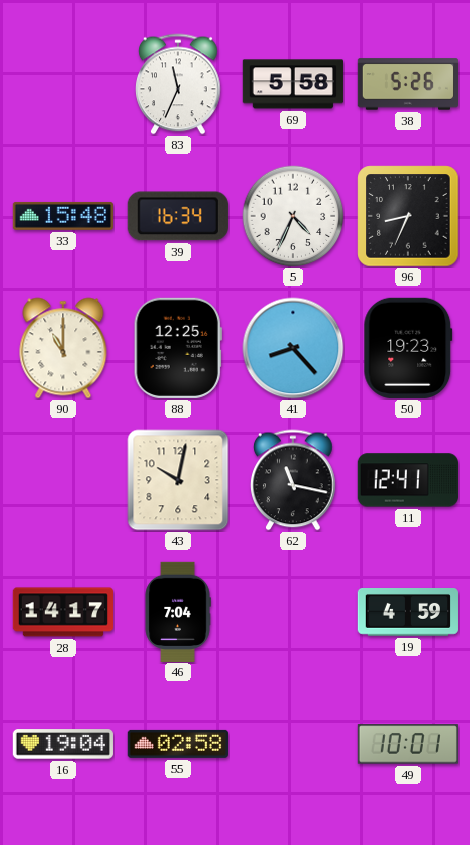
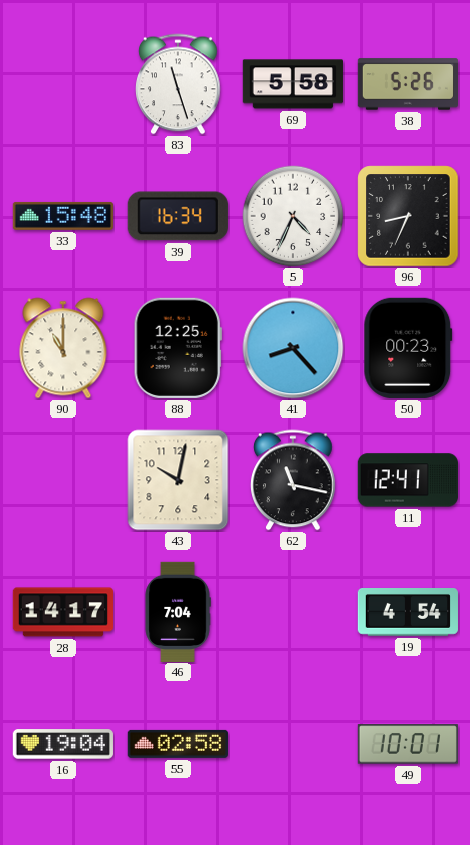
83: 11:34 -> 11:27
50: 19:23 -> 00:23
19: 4:59 -> 4:54
